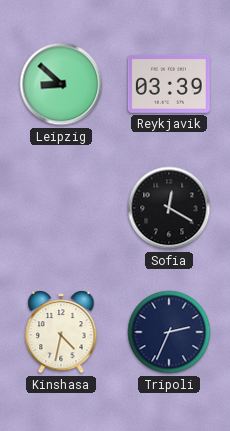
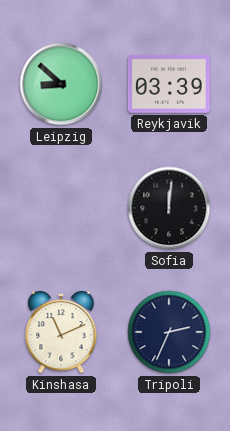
Sofia: 12:20 -> 12:01
Kinshasa: 4:32 -> 11:11
